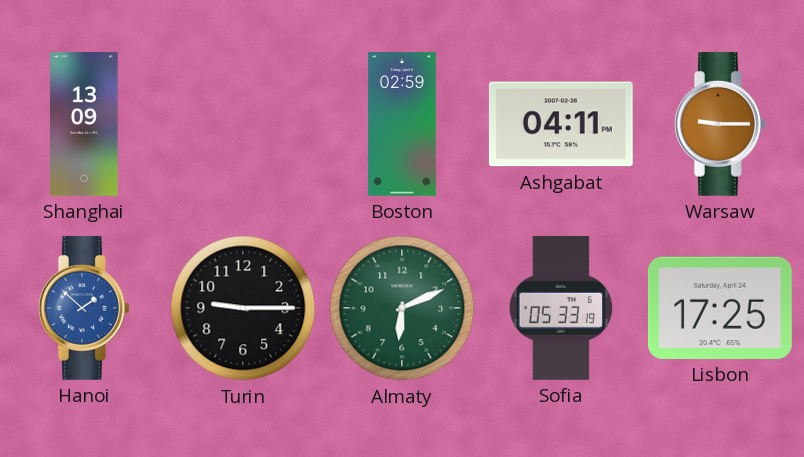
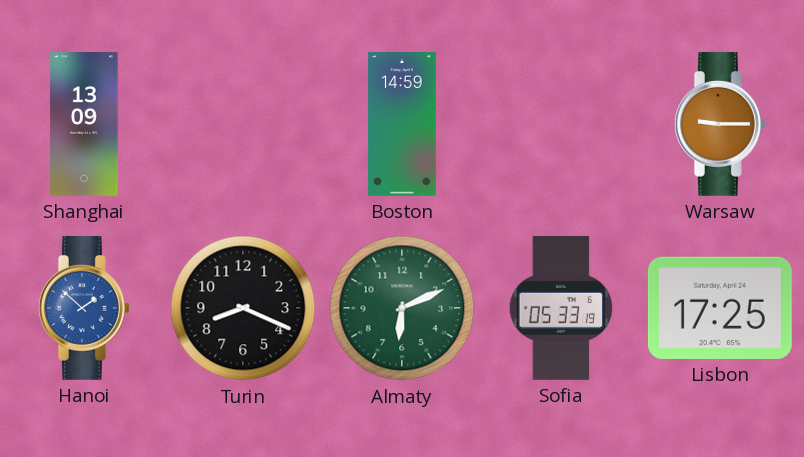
Boston: 02:59 -> 14:59
Ashgabat: 04:11 -> none
Turin: 9:15 -> 8:19
